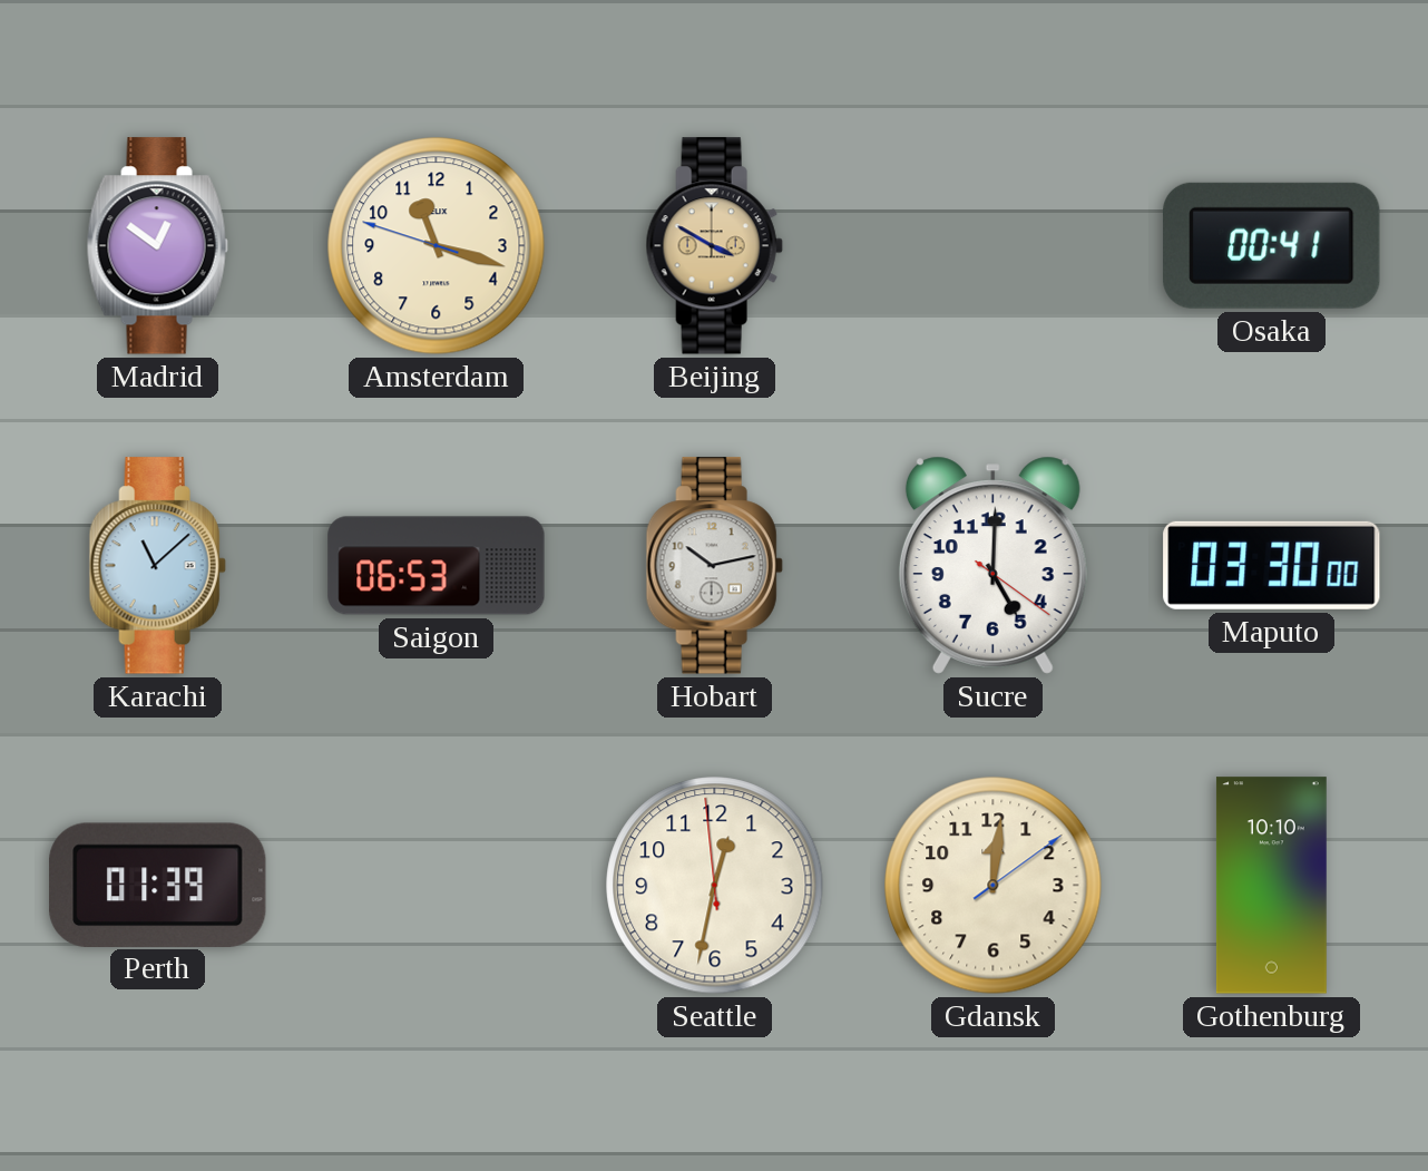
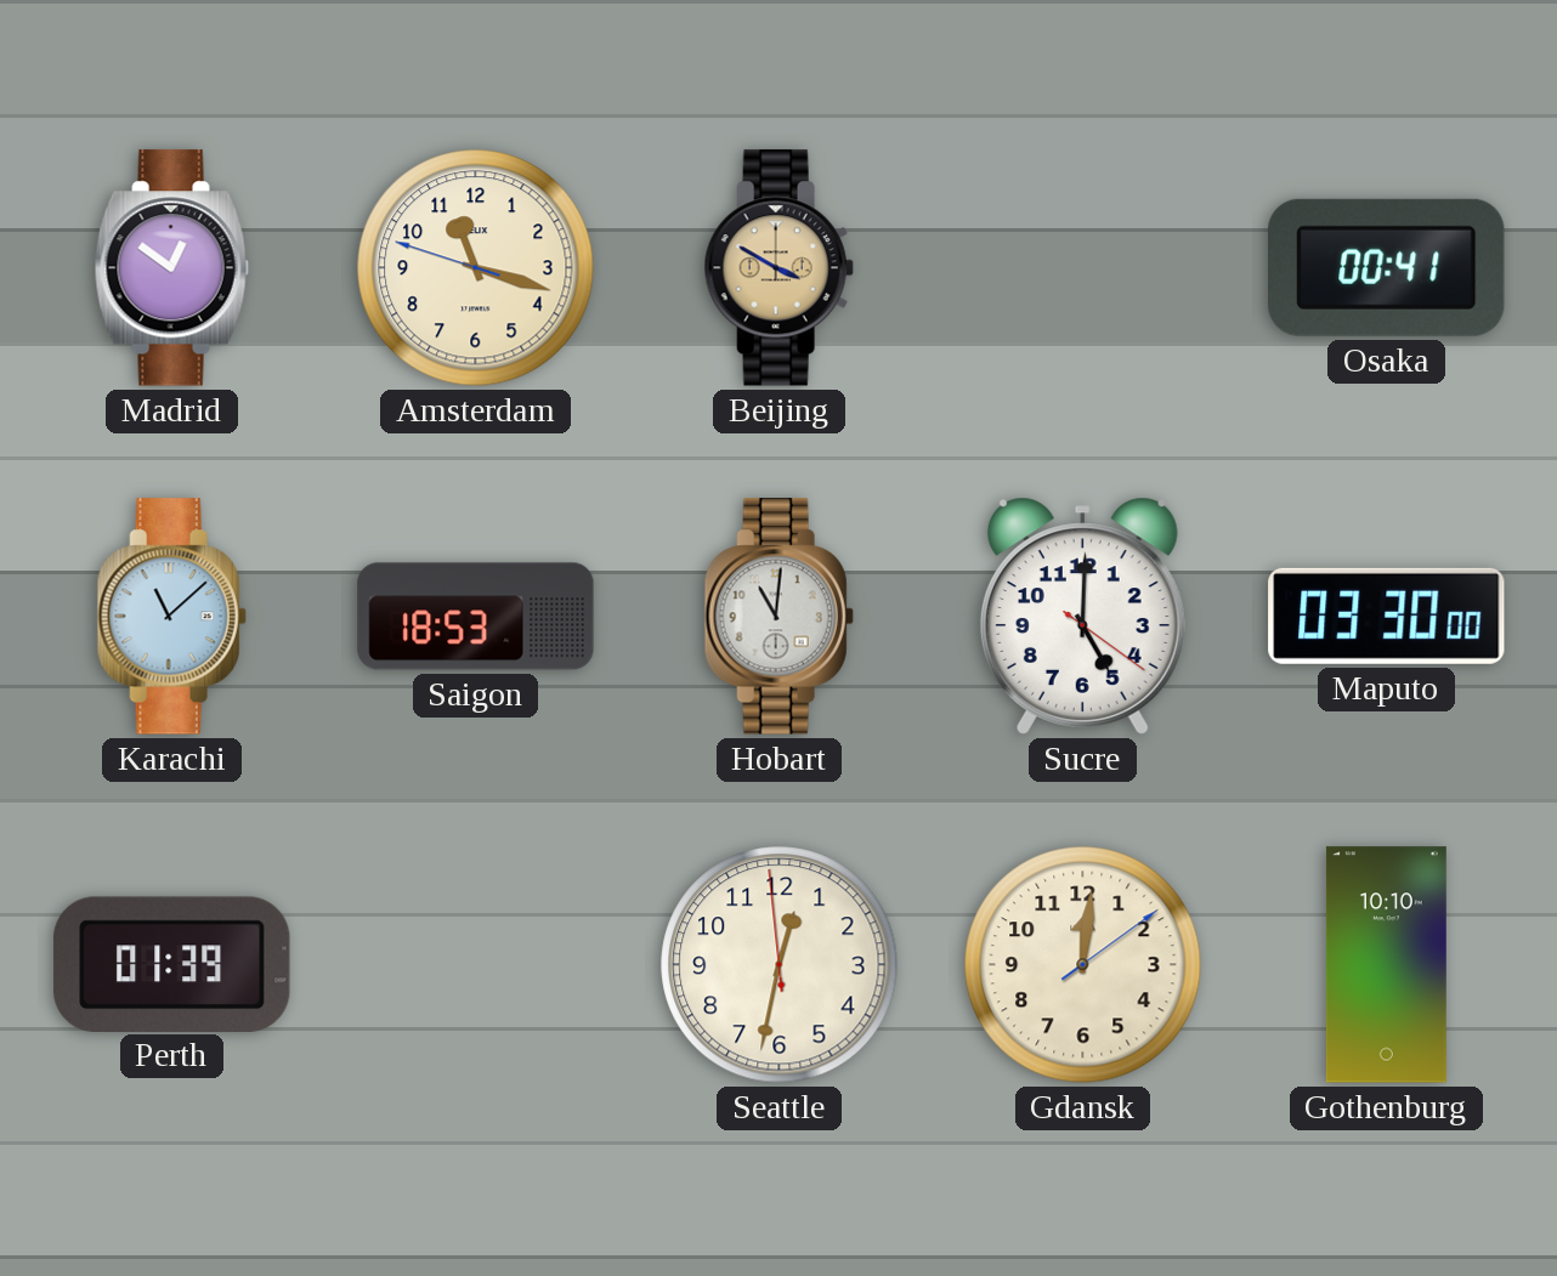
Saigon: 06:53 -> 18:53
Hobart: 10:13 -> 11:01
